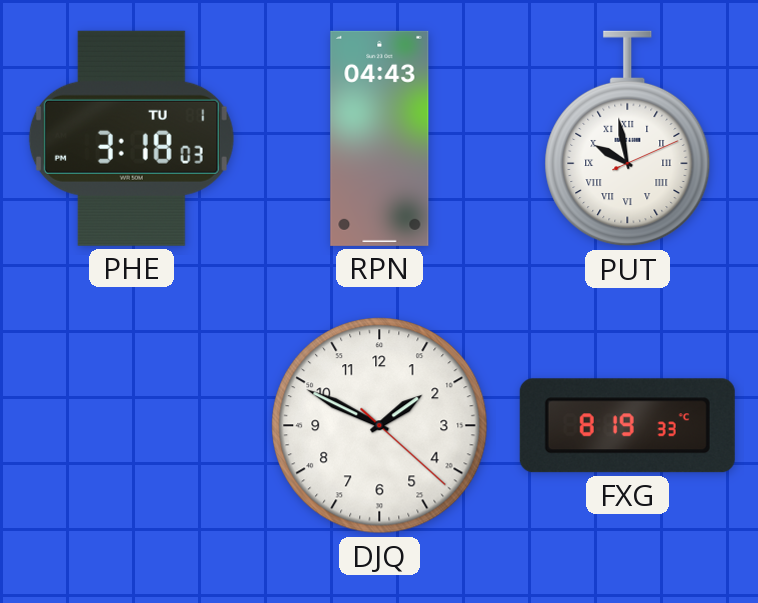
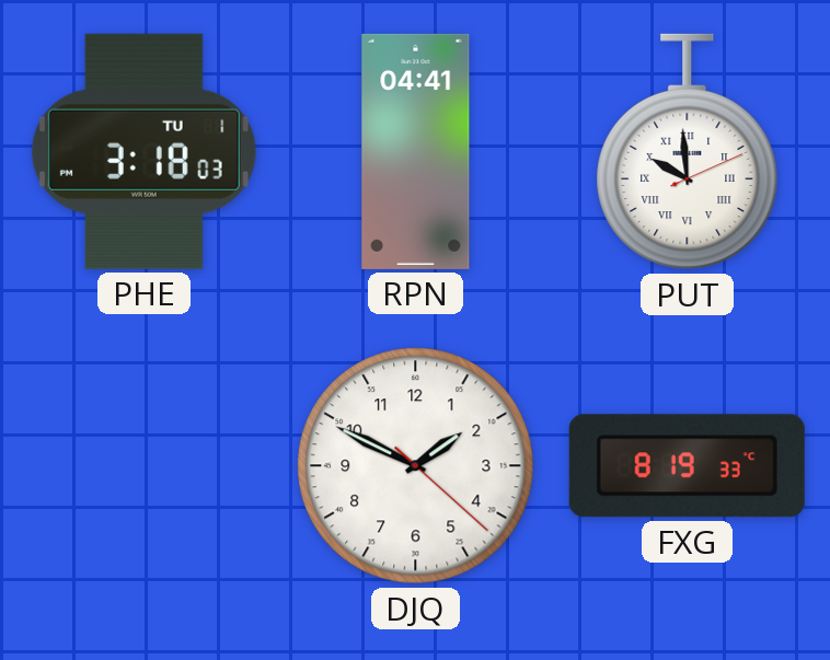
RPN: 04:43 -> 04:41
PUT: 9:58 -> 9:59
